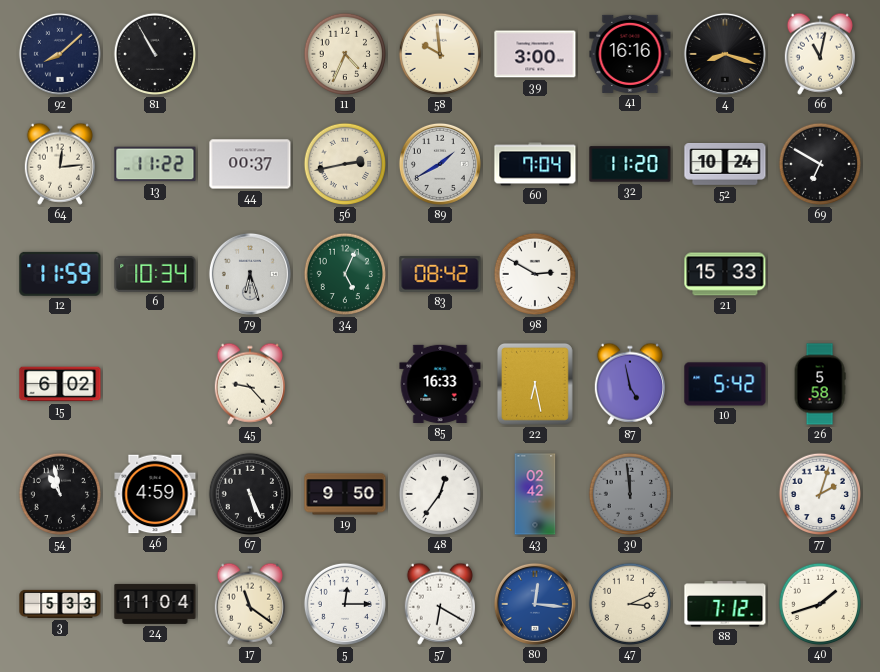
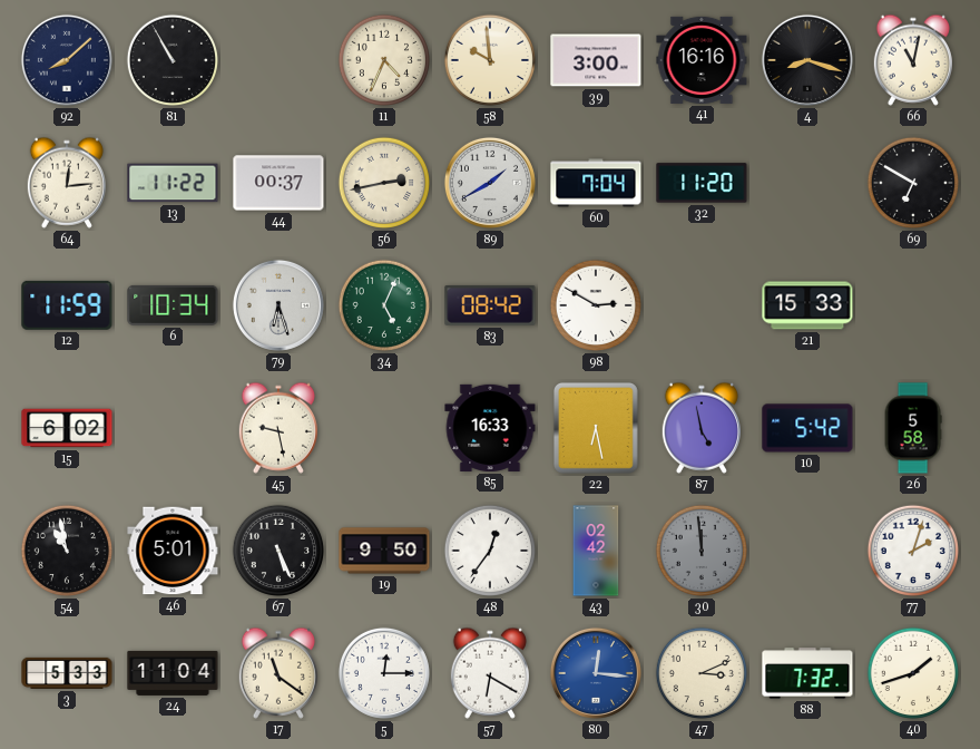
52: 10:24 -> none
45: 9:23 -> 9:28
46: 4:59 -> 5:01
88: 7:12 -> 7:32
